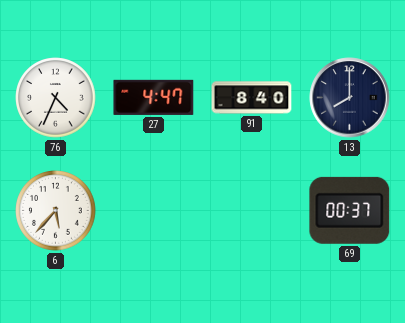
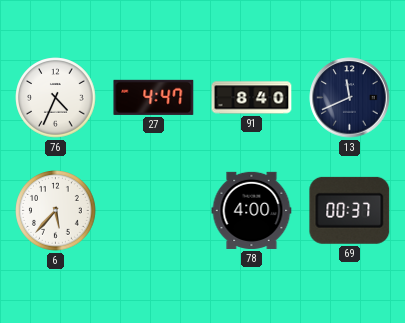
13: 8:00 -> 11:41
78: none -> 4:00
